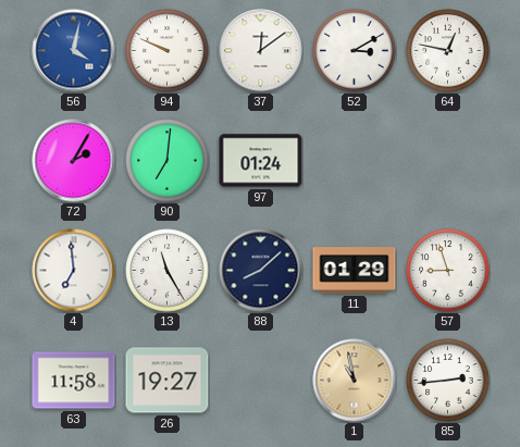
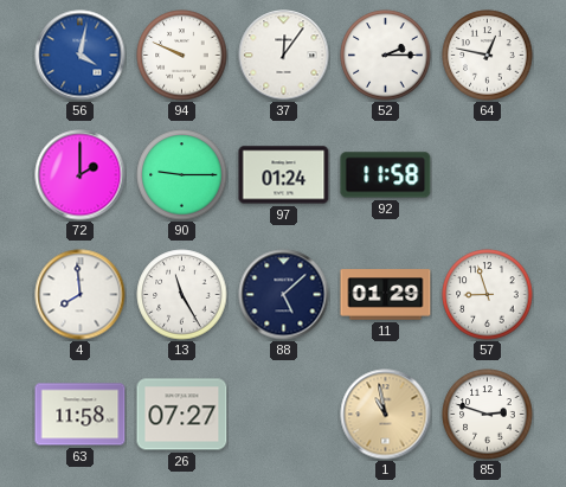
37: 12:09 -> 12:06
52: 3:10 -> 2:15
72: 2:05 -> 2:00
90: 7:01 -> 9:15
92: none -> 11:58
4: 6:59 -> 7:59
88: 8:08 -> 5:08
26: 19:27 -> 07:27
85: 2:44 -> 2:48
